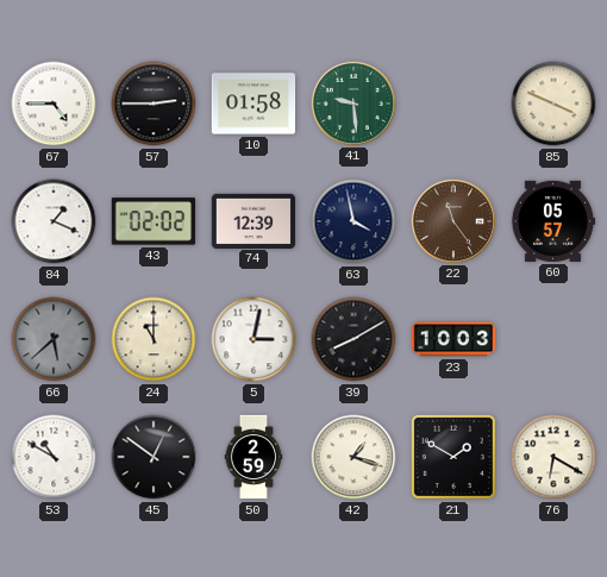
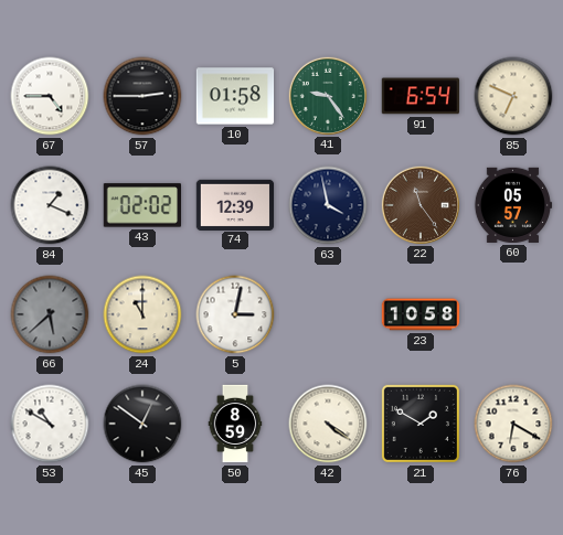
41: 9:29 -> 9:24
91: none -> 6:54
85: 3:49 -> 6:49
39: 8:10 -> none
23: 10:03 -> 10:58
50: 2:59 -> 8:59
42: 1:18 -> 4:21
